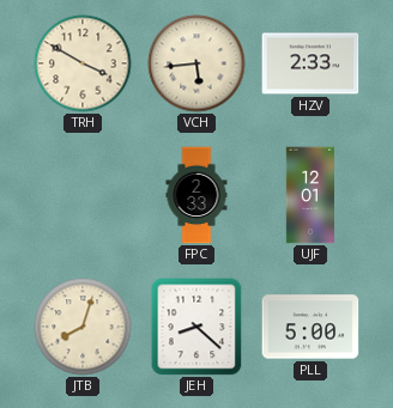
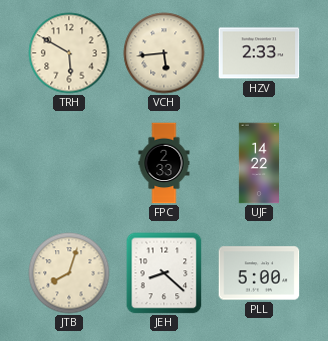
TRH: 3:50 -> 5:50
UJF: 12:01 -> 14:22
